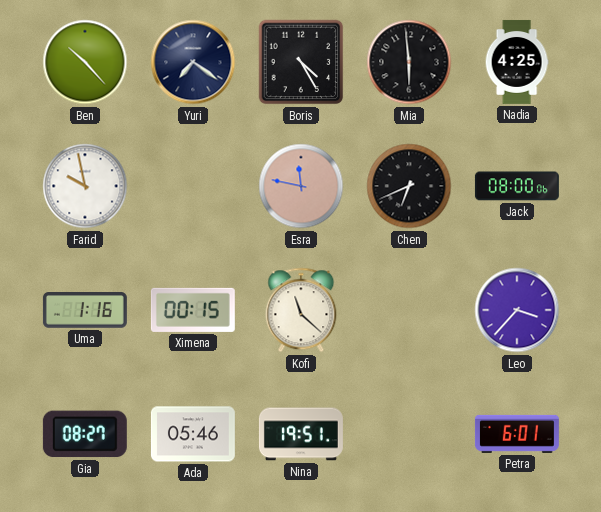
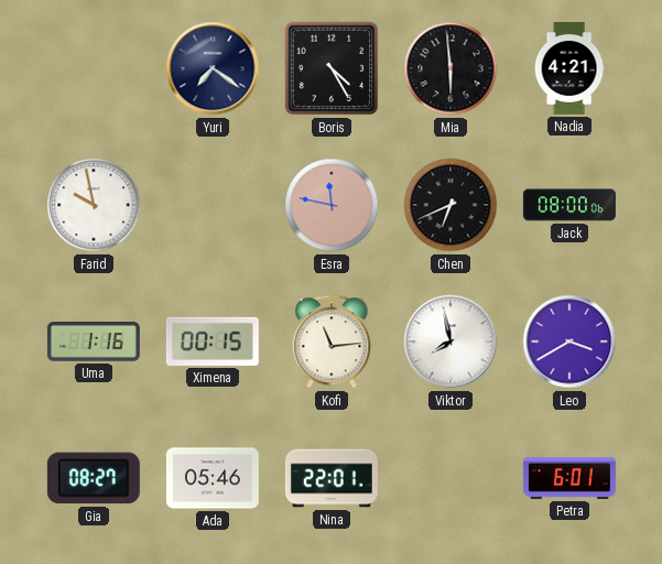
Ben: 10:23 -> none
Nadia: 4:25 -> 4:21
Kofi: 11:22 -> 11:14
Viktor: none -> 7:58
Leo: 3:37 -> 3:40
Nina: 19:51 -> 22:01
